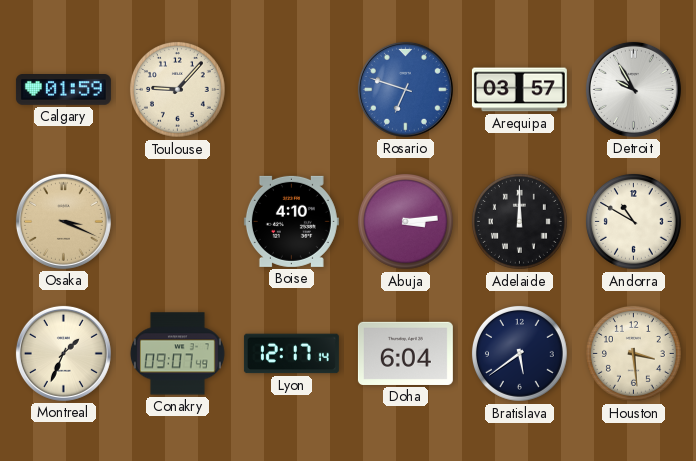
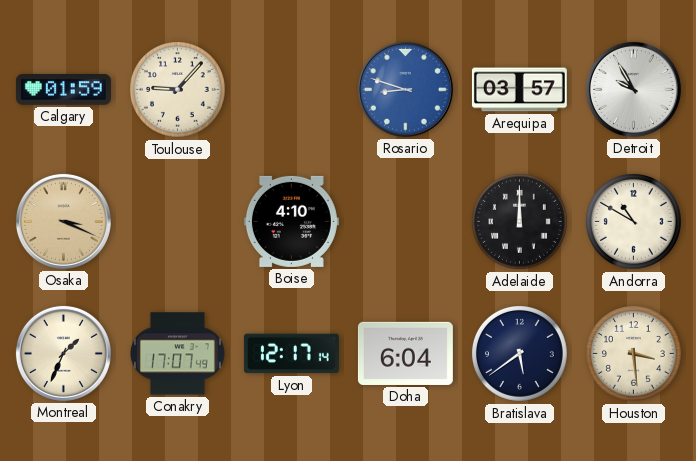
Rosario: 6:48 -> 8:48
Abuja: 3:14 -> none
Conakry: 09:07 -> 17:07
